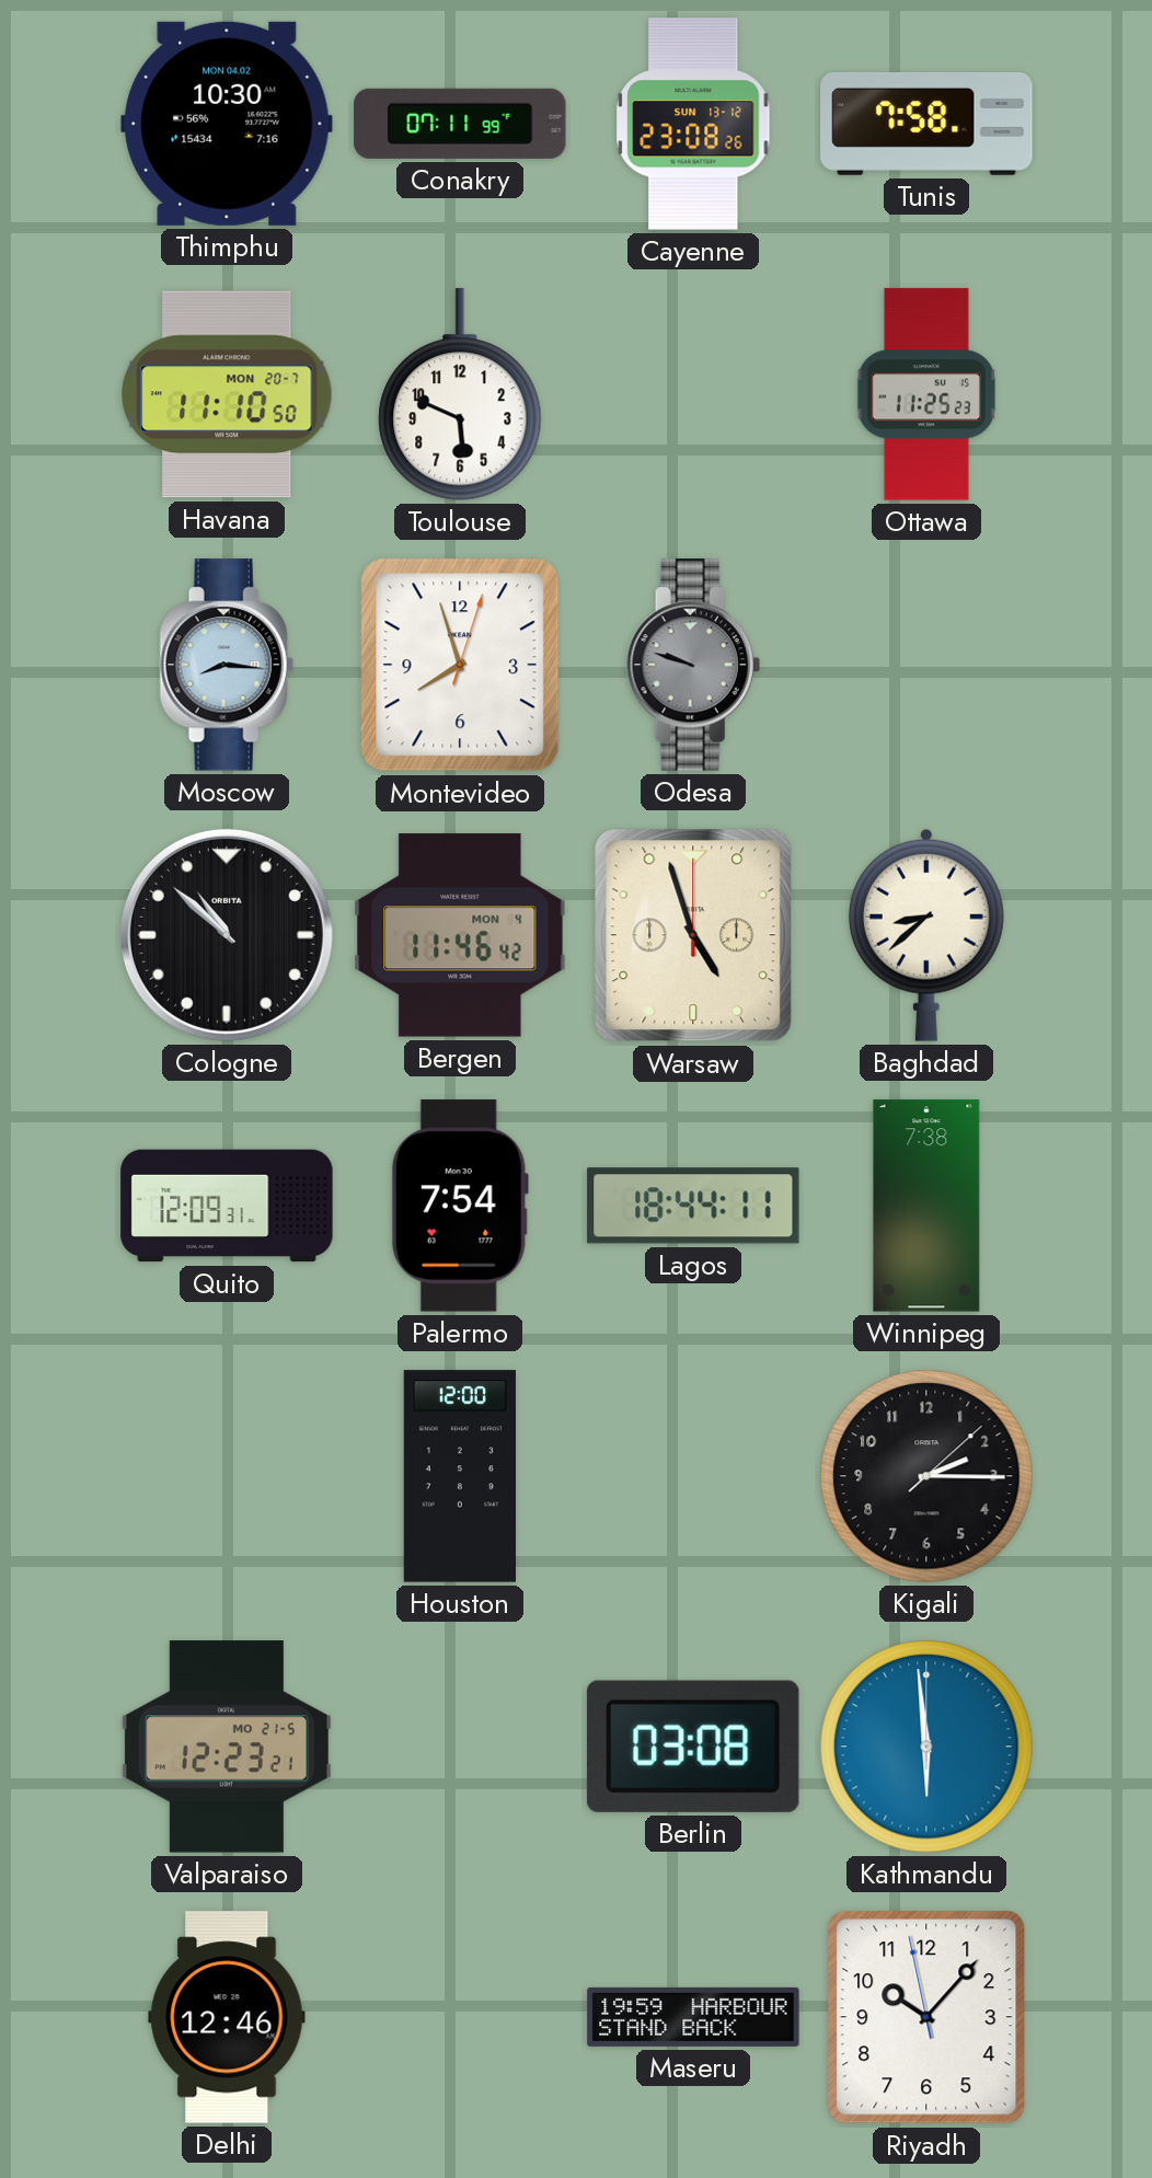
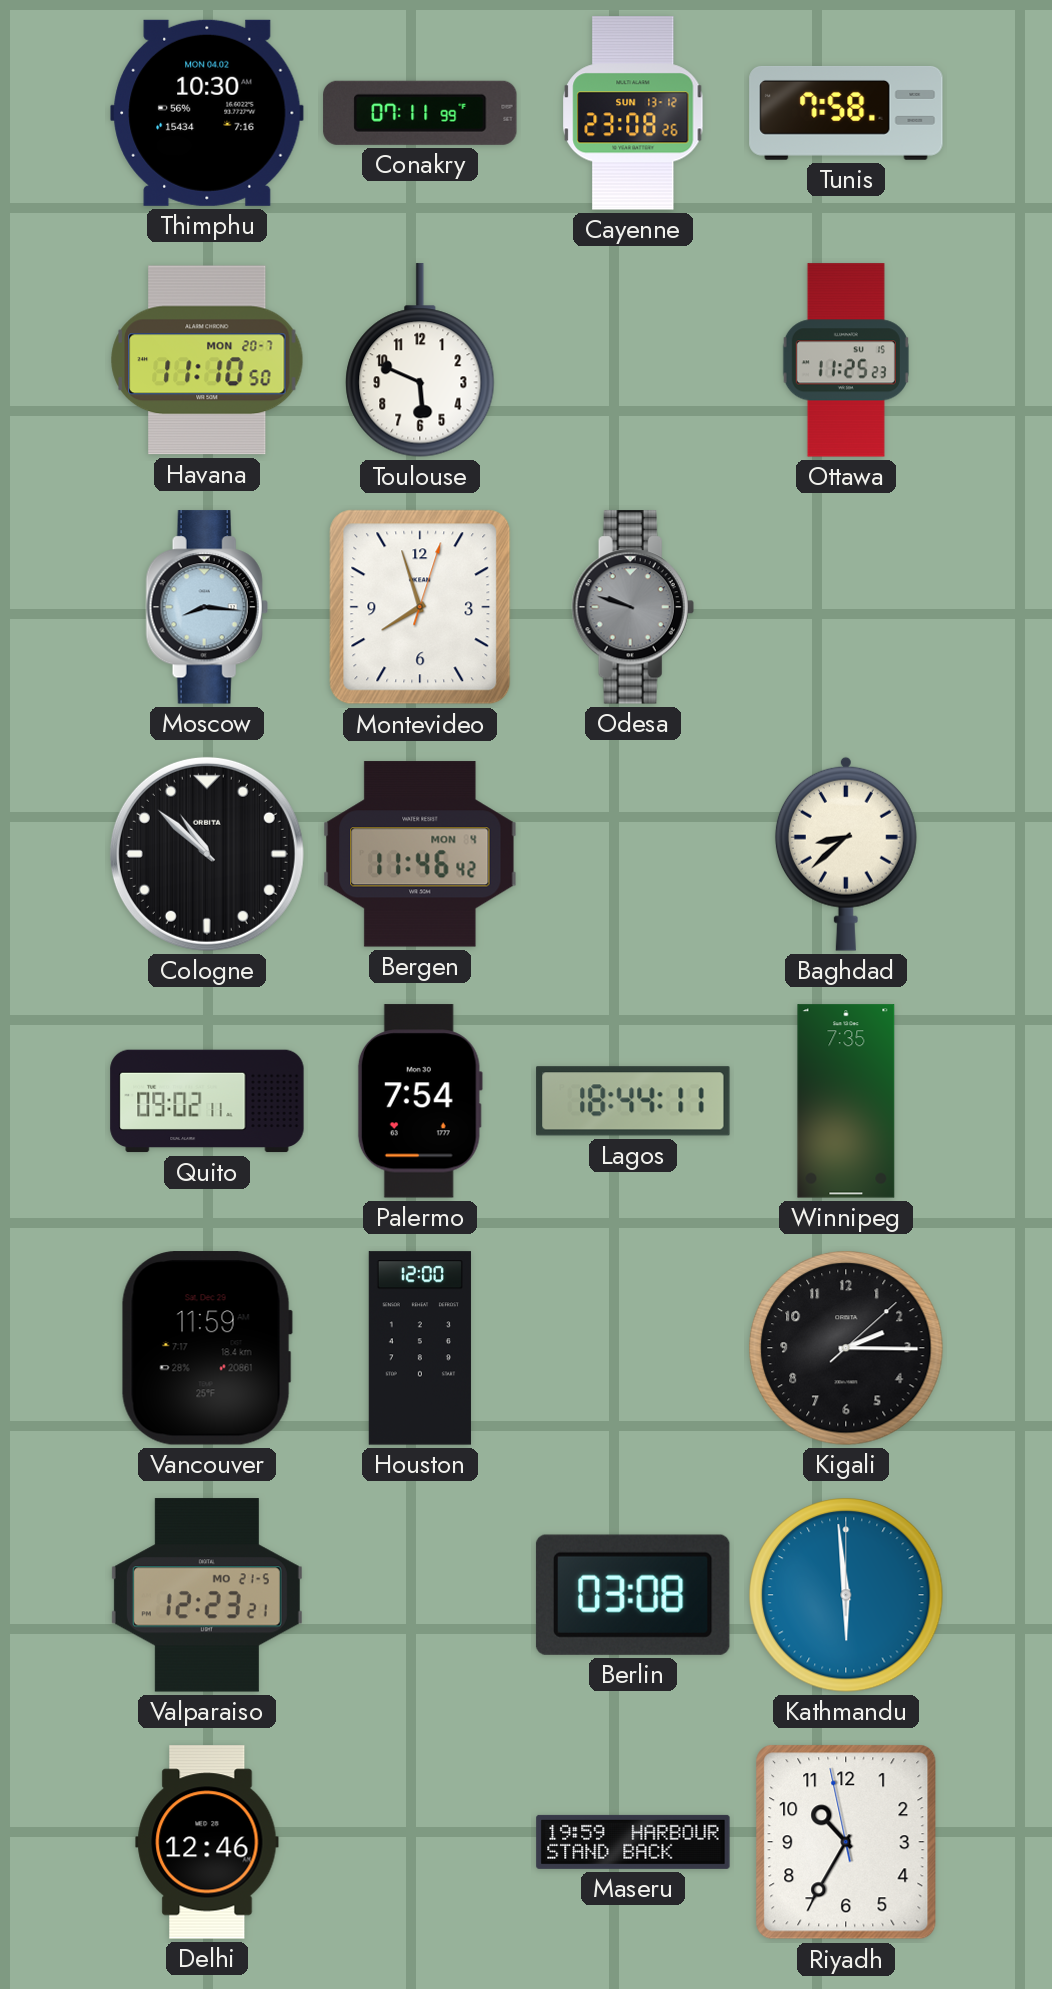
Warsaw: 4:57 -> none
Quito: 12:09 -> 09:02
Winnipeg: 7:38 -> 7:35
Vancouver: none -> 11:59
Riyadh: 10:06 -> 10:34
